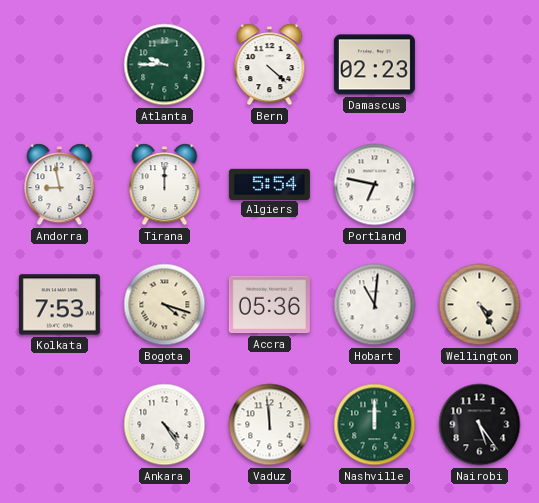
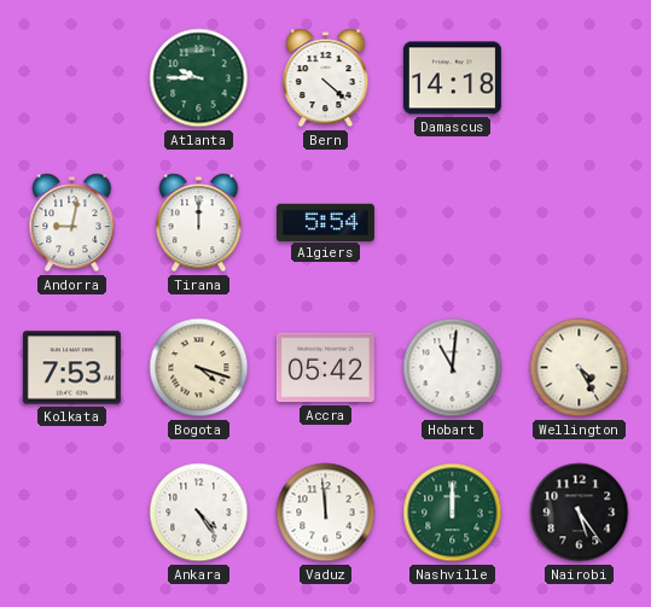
Damascus: 02:23 -> 14:18
Andorra: 8:58 -> 9:02
Portland: 6:47 -> none
Accra: 05:36 -> 05:42
